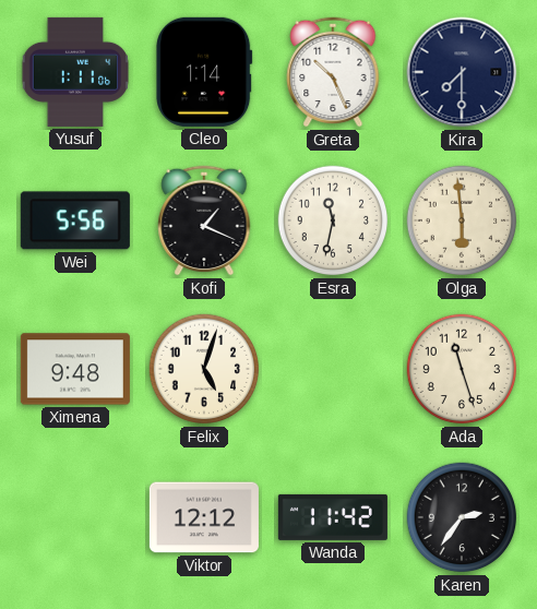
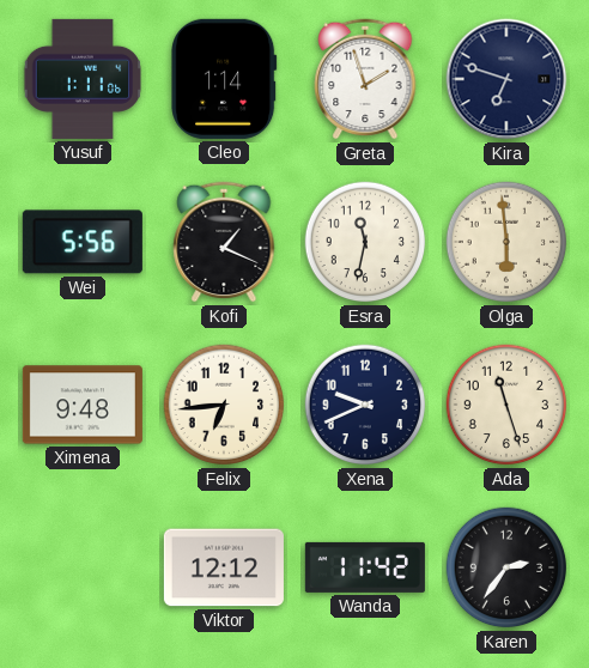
Greta: 10:26 -> 1:57
Kira: 7:30 -> 6:48
Felix: 5:03 -> 6:44
Xena: none -> 9:41
